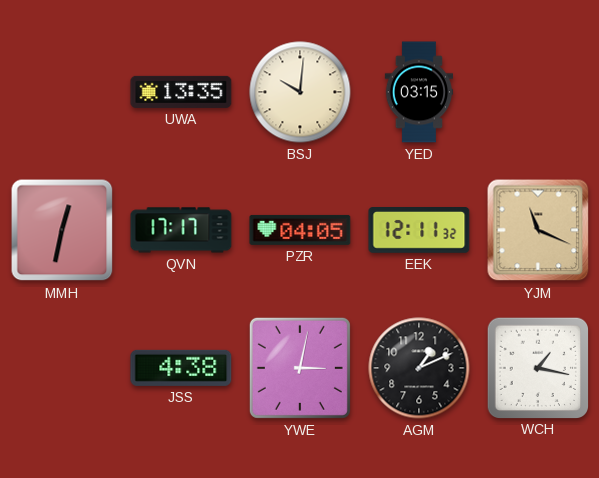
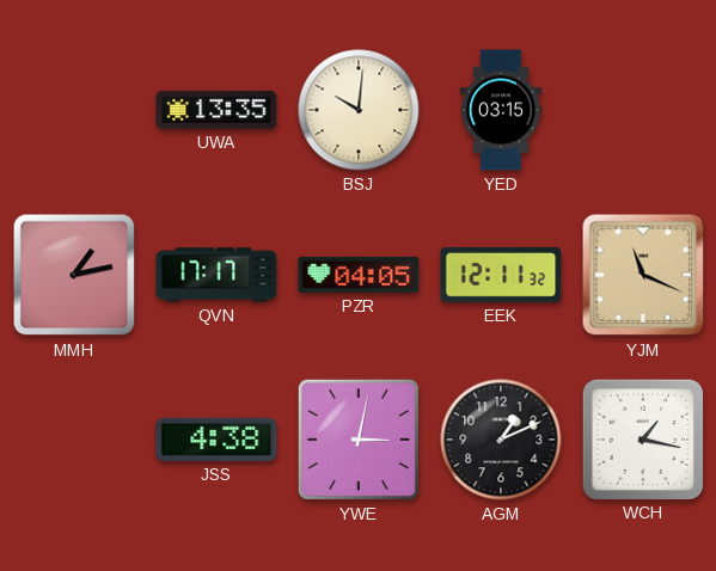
MMH: 12:32 -> 1:13
